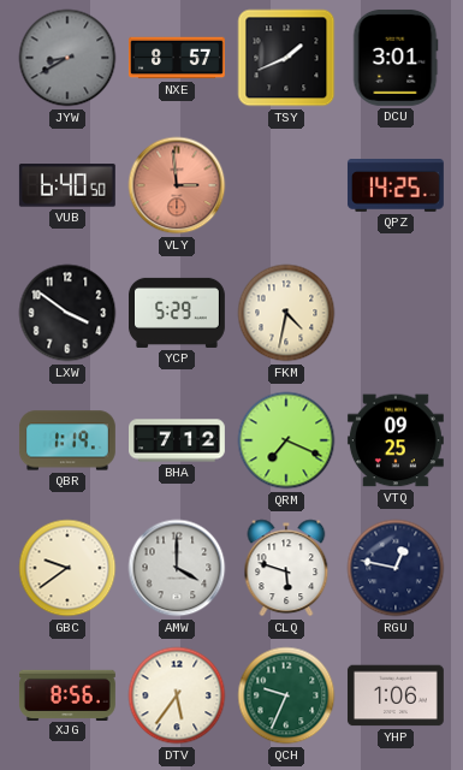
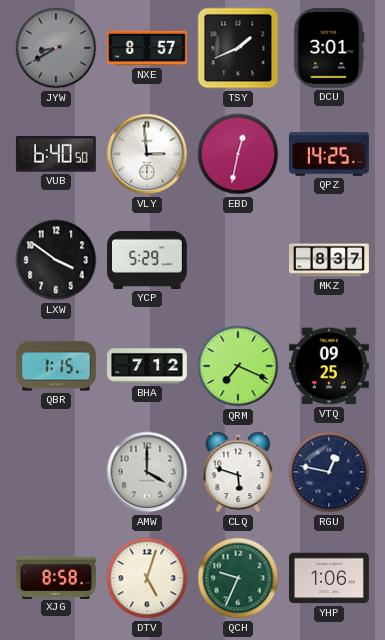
VLY dial: salmon -> white
EBD: none -> 12:32
FKM: 4:32 -> none
MKZ: none -> 8:37
QBR: 1:19 -> 1:15
GBC: 9:39 -> none
XJG: 8:56 -> 8:58
DTV: 5:36 -> 5:03
